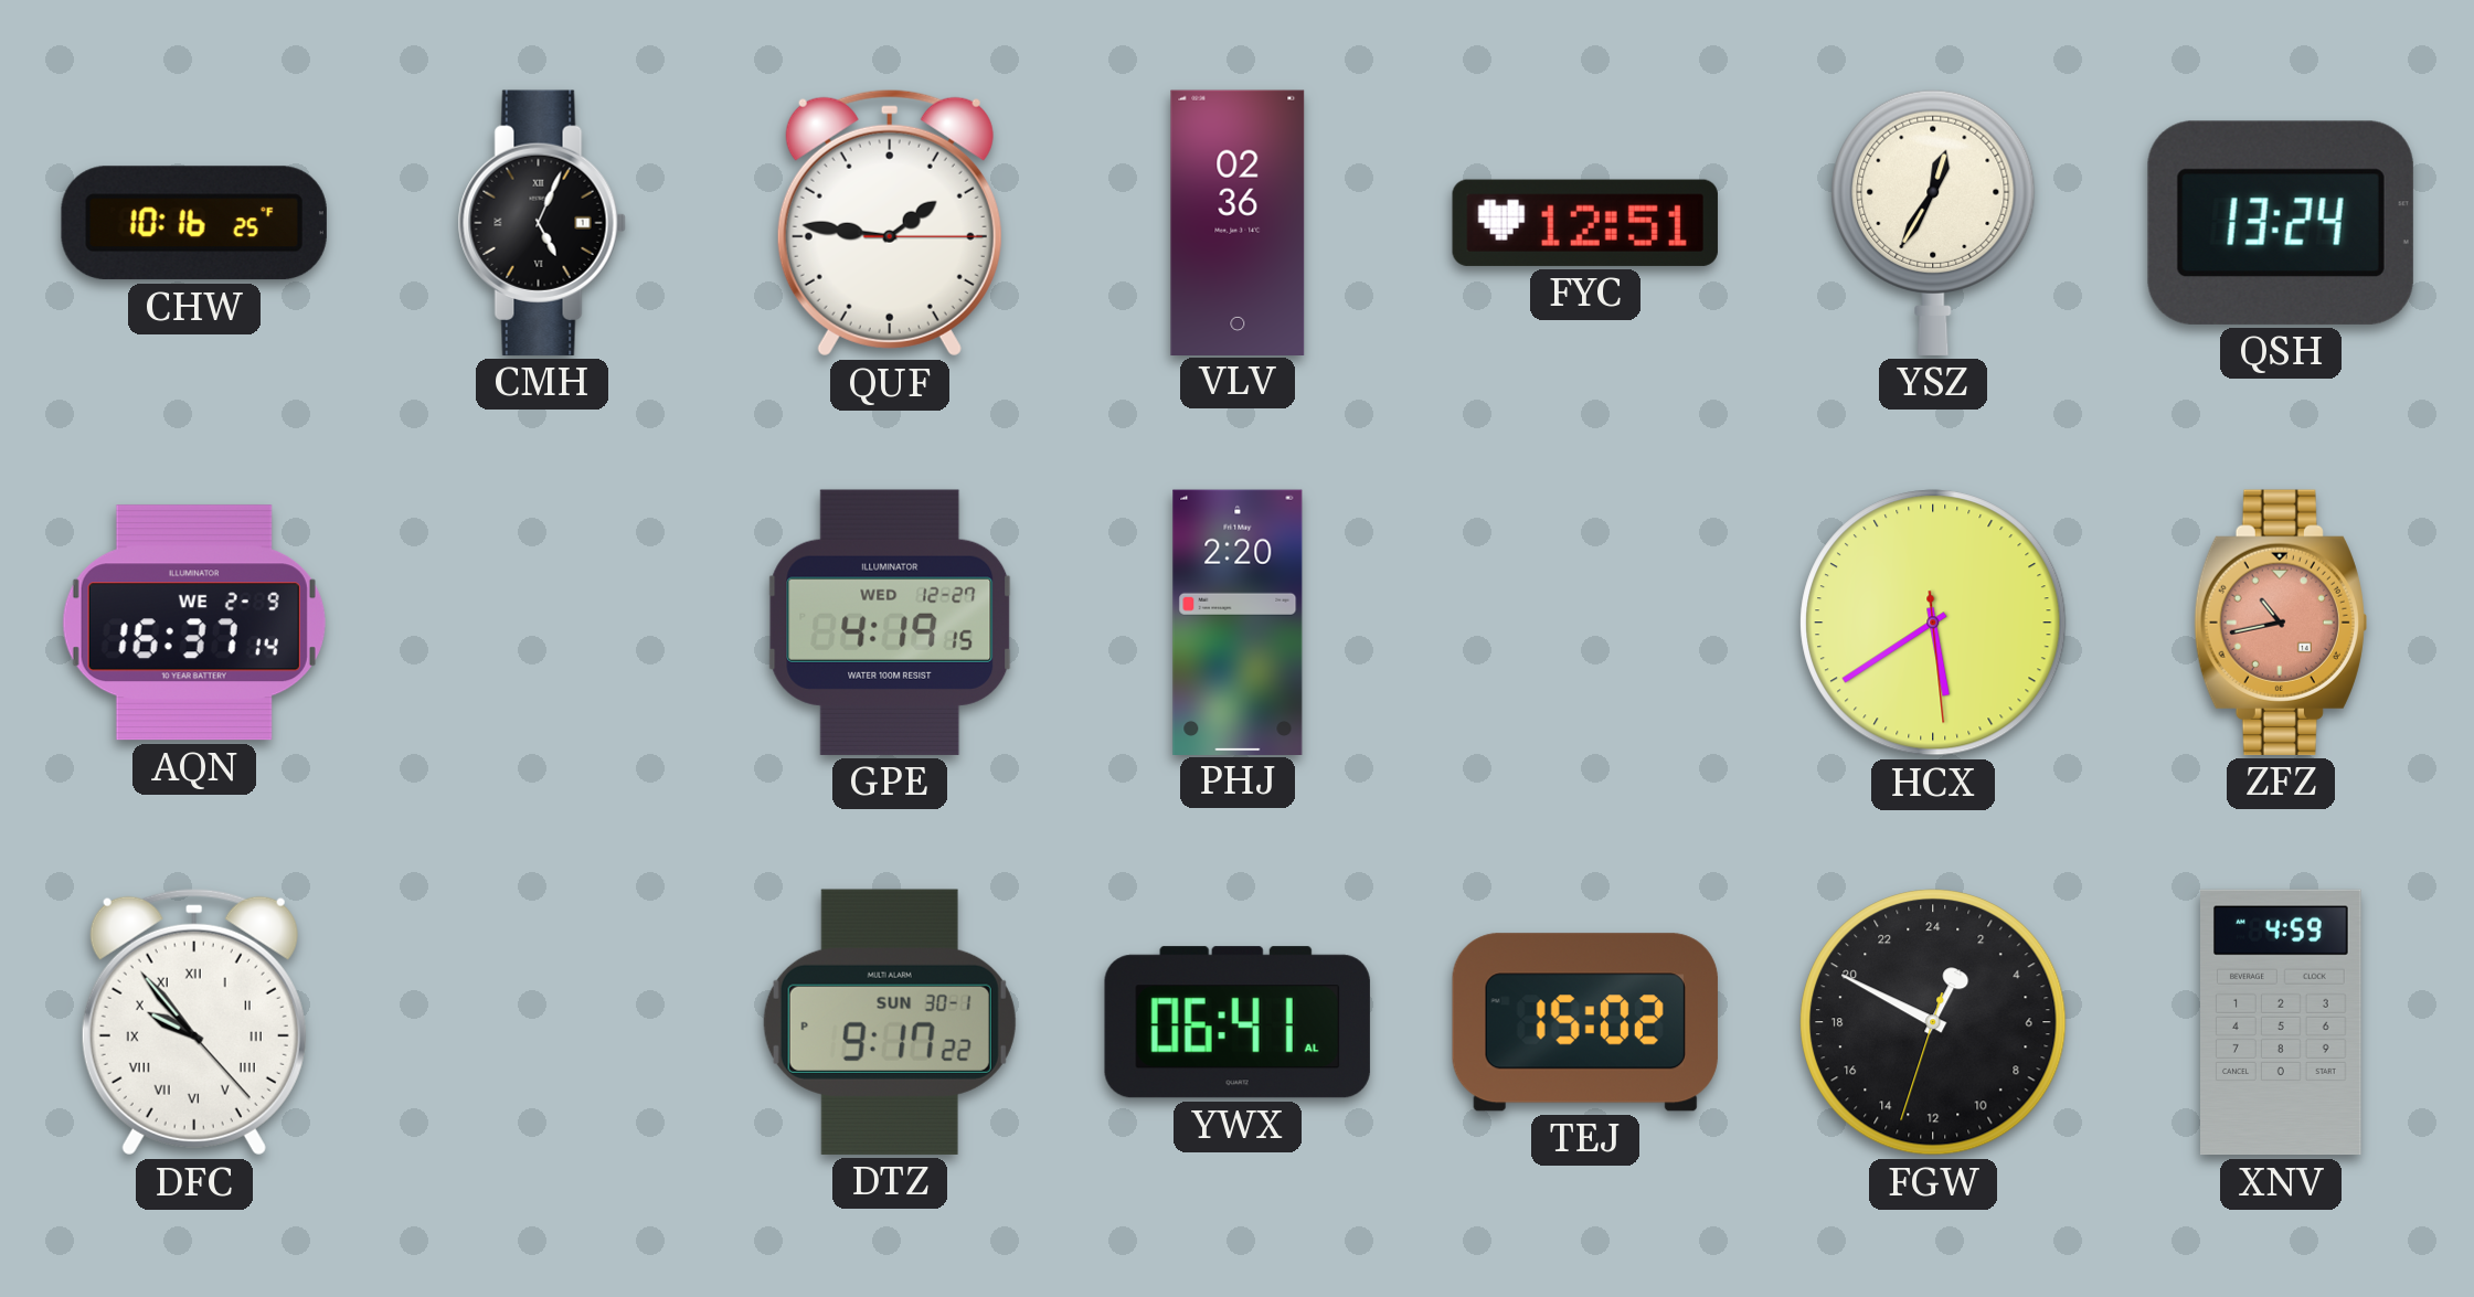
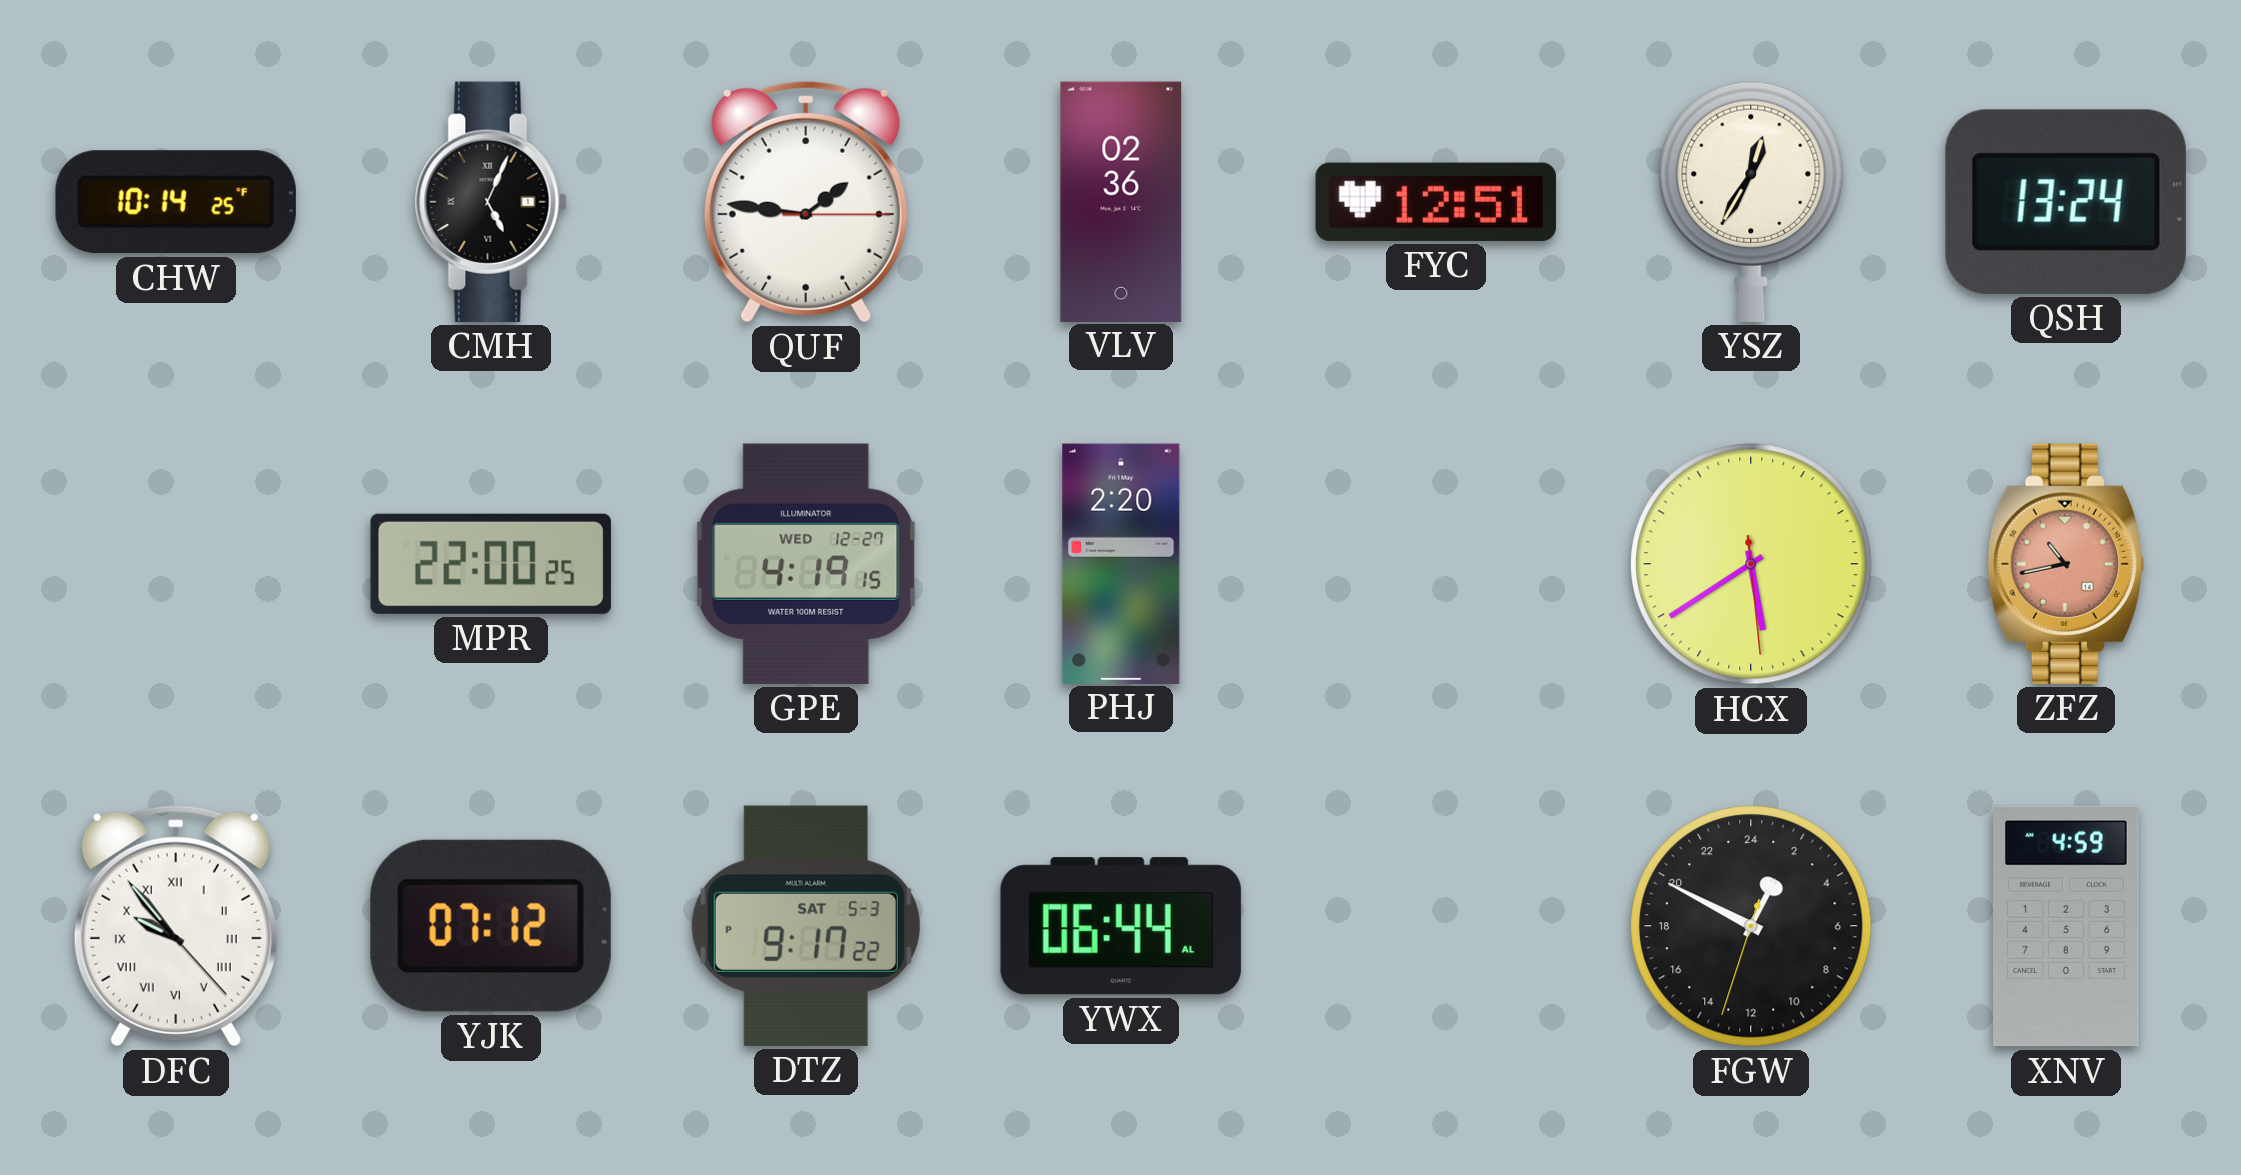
CHW: 10:16 -> 10:14
AQN: 16:37 -> none
MPR: none -> 22:00
YJK: none -> 07:12
DTZ date: SUN 30-1 -> SAT 5-3
YWX: 06:41 -> 06:44
TEJ: 15:02 -> none
